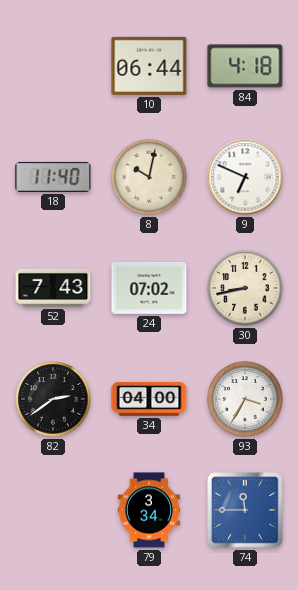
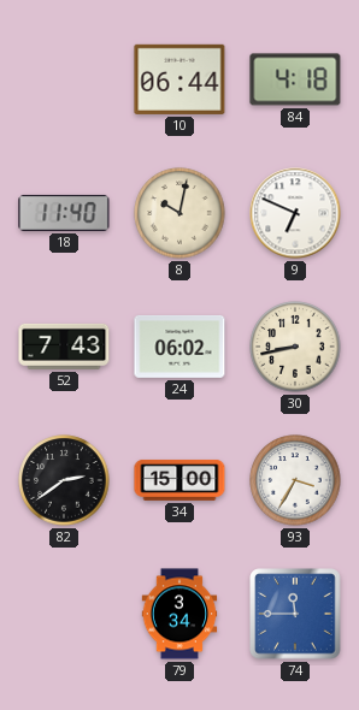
24: 07:02 -> 06:02
34: 04:00 -> 15:00
